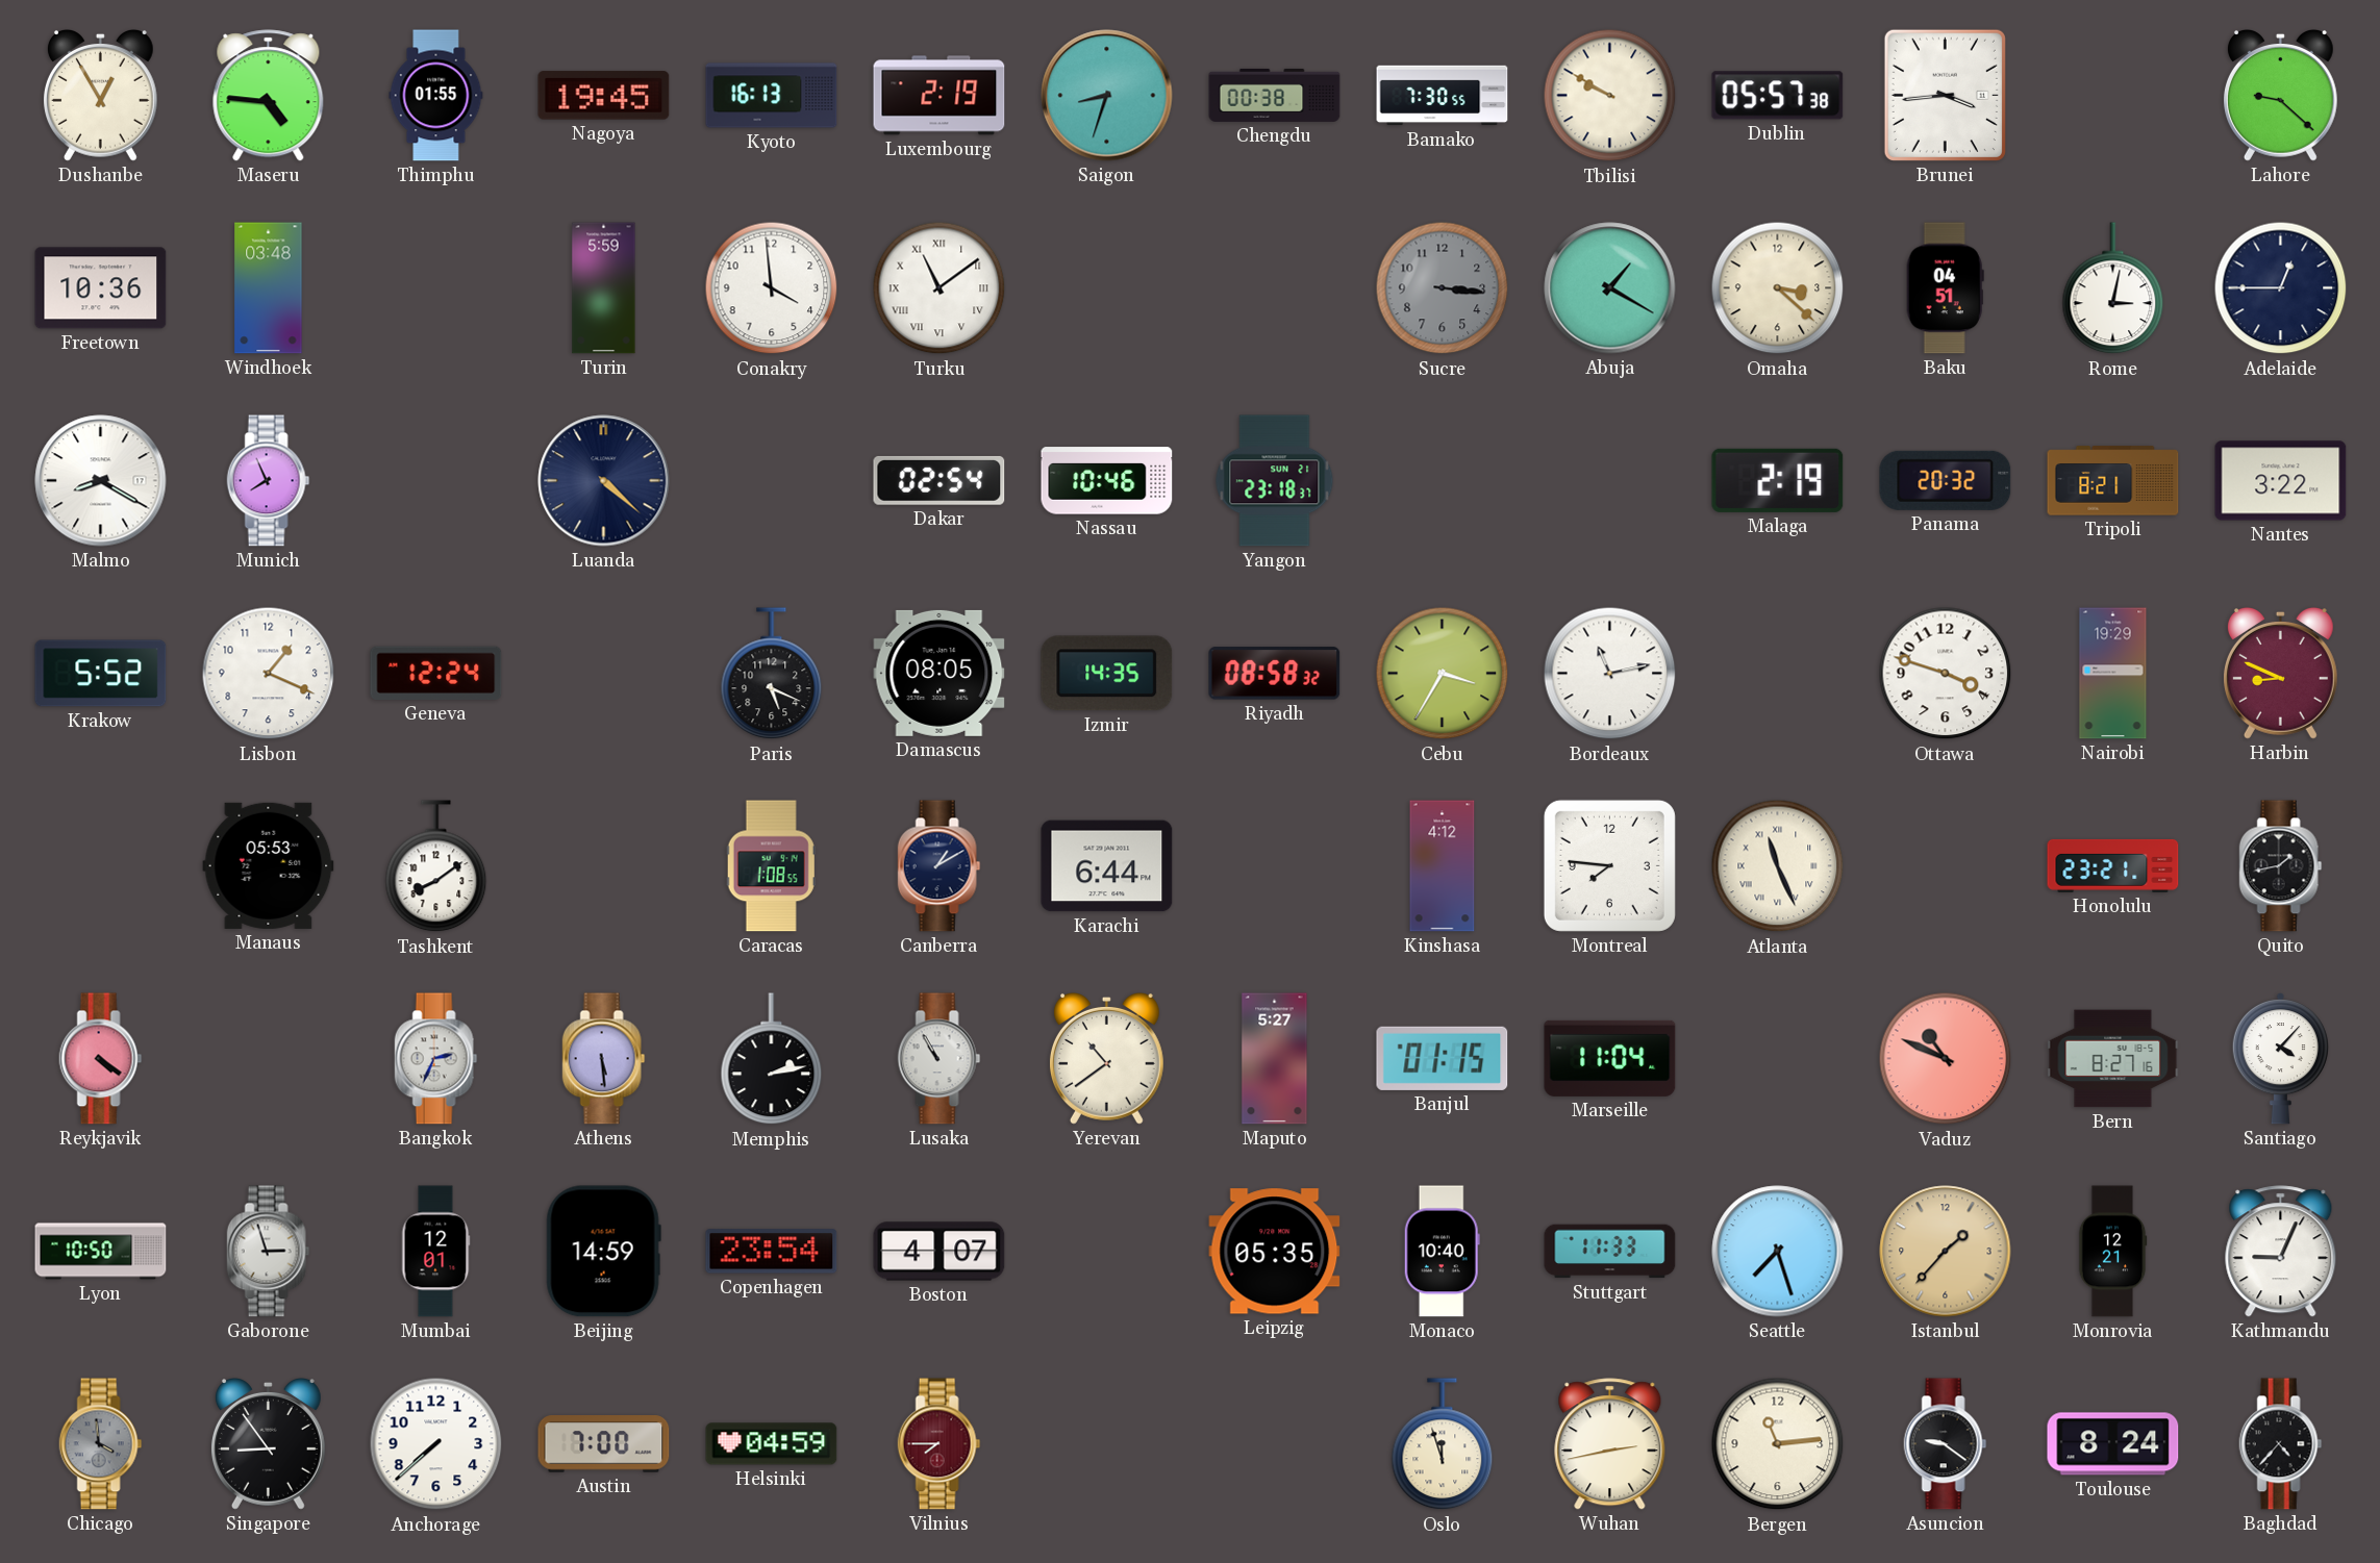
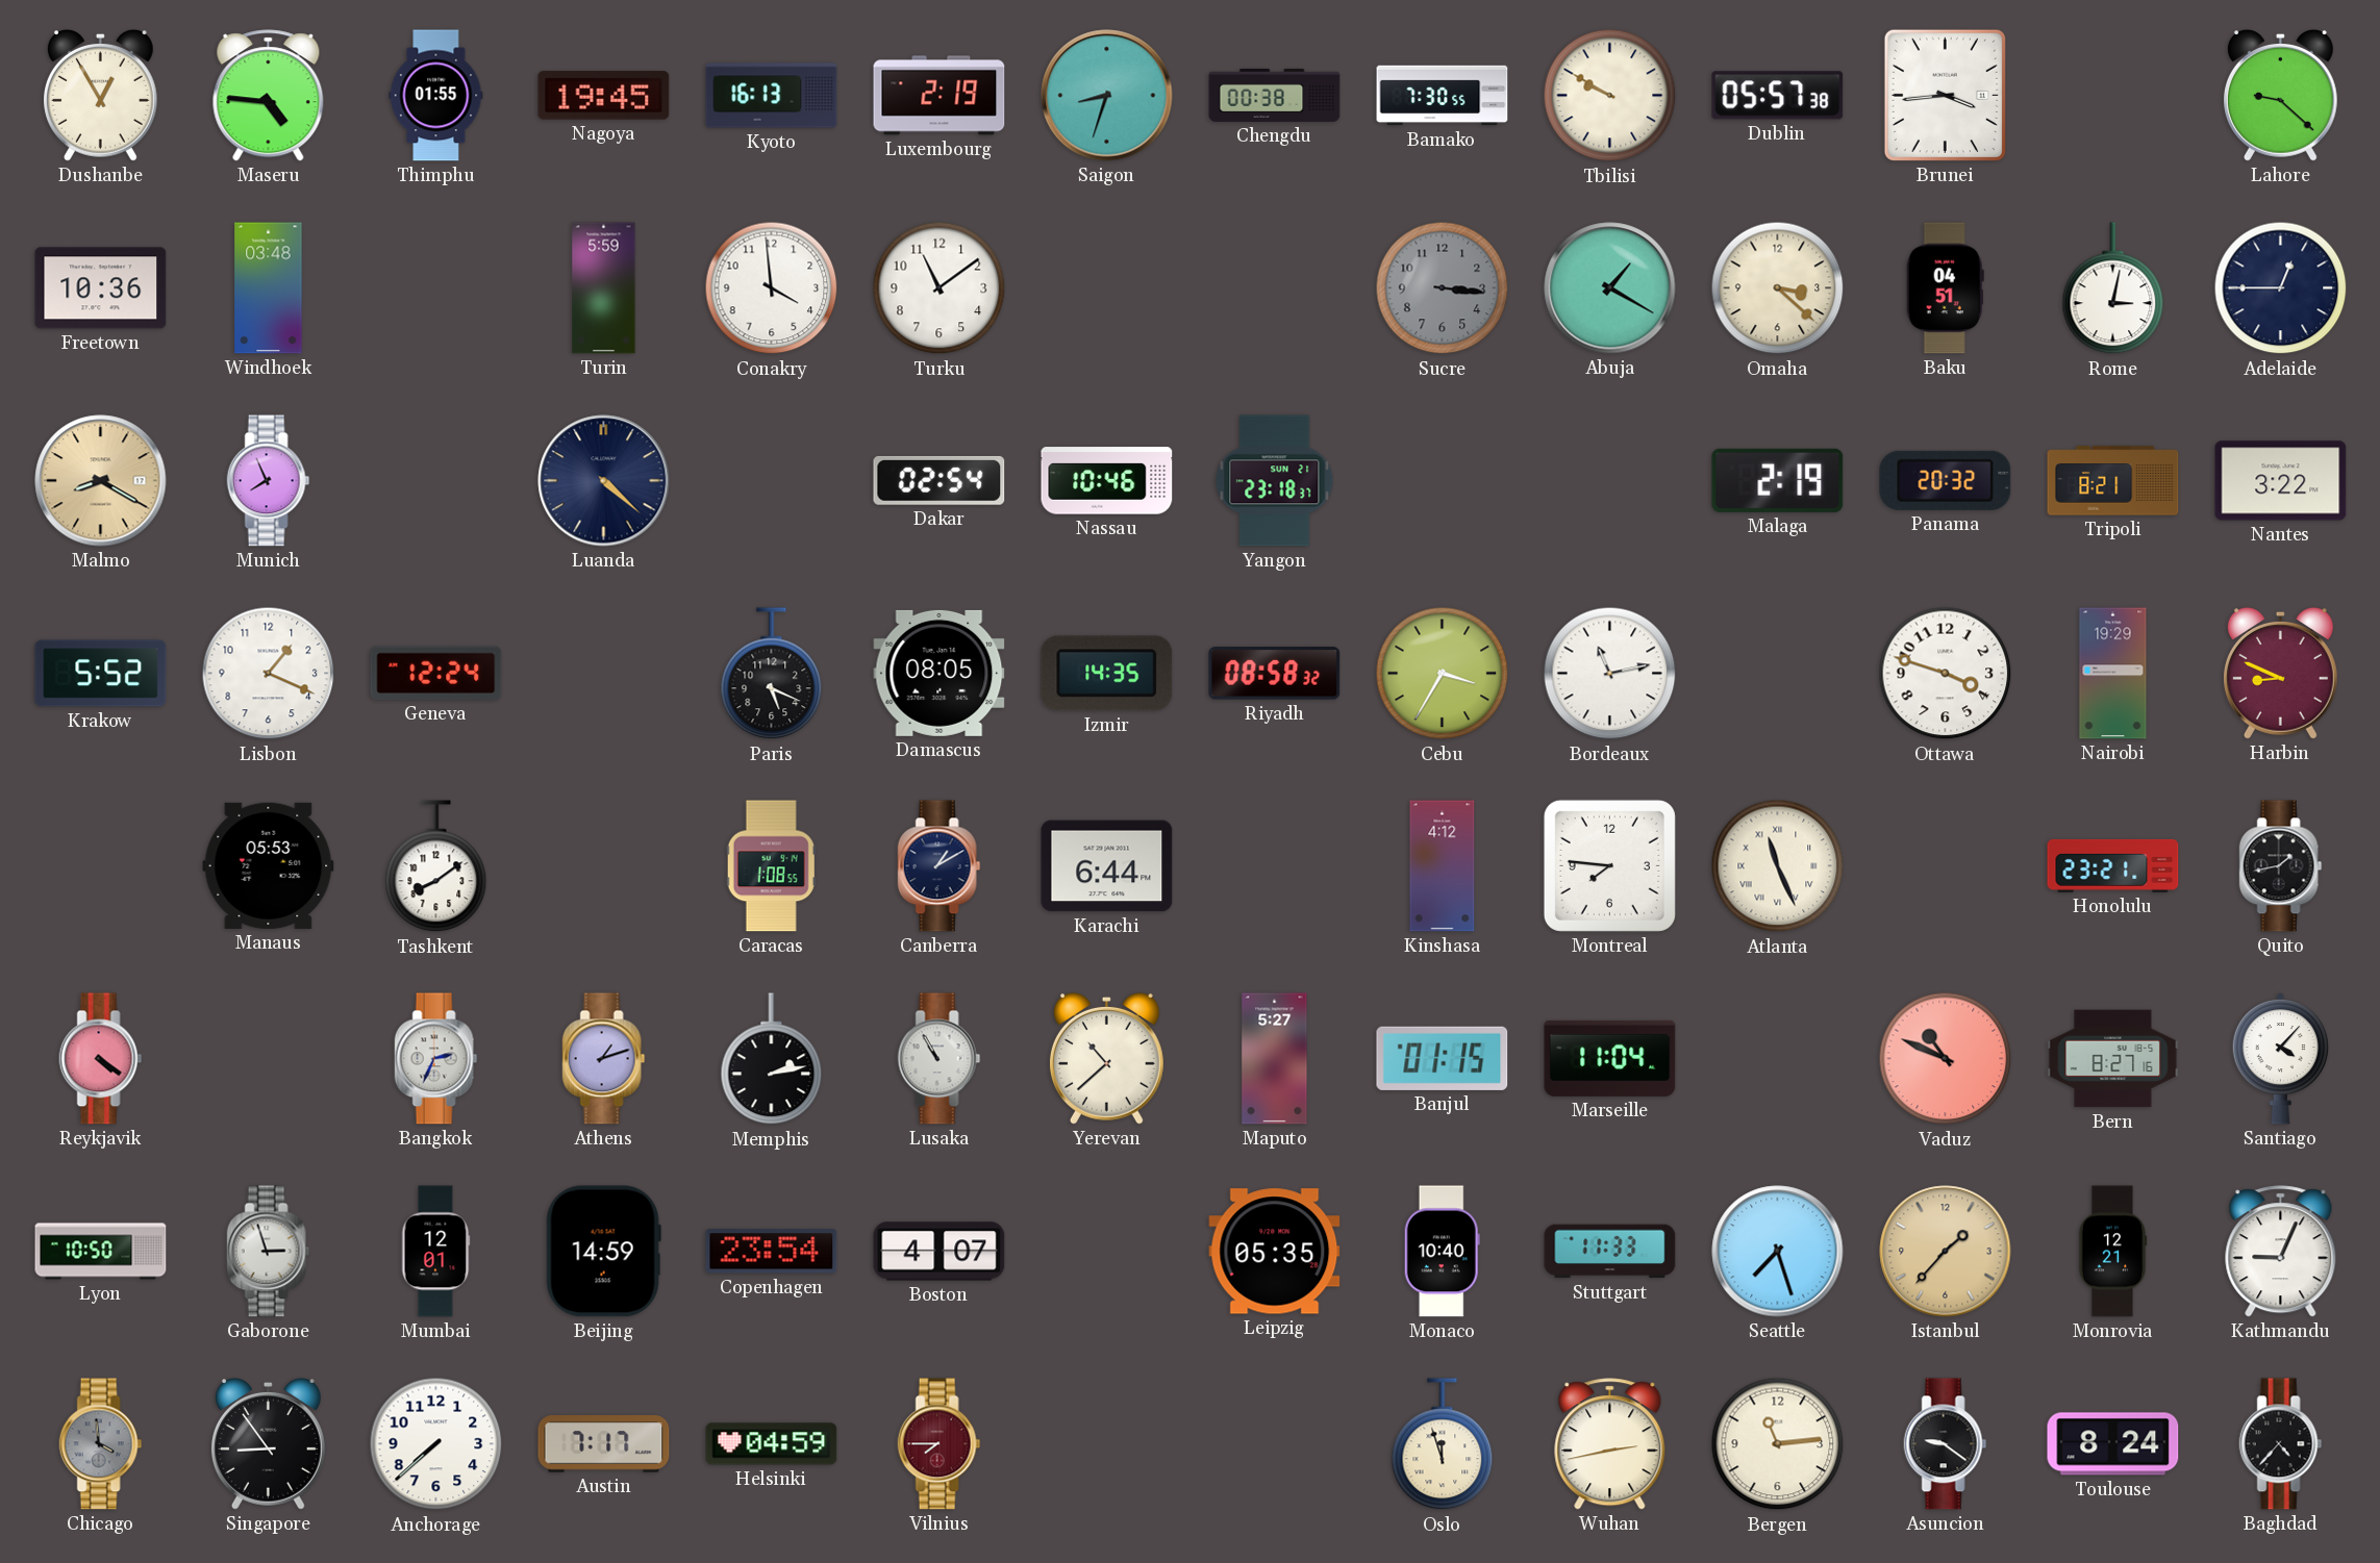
Turku numerals: Roman -> Arabic
Malmo dial: white -> champagne
Athens: 5:29 -> 1:12
Yerevan: 10:39 -> 10:38
Austin: 7:00 -> 7:17
